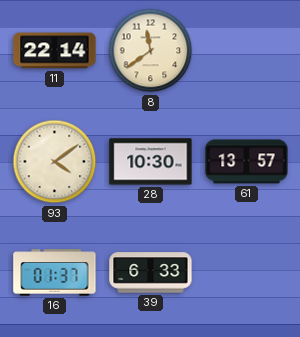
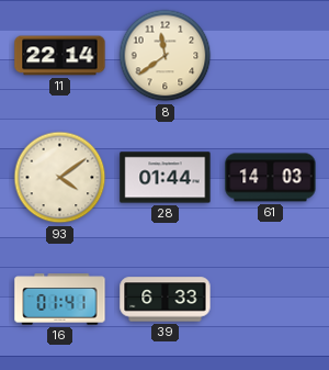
28: 10:30 -> 01:44
61: 13:57 -> 14:03
16: 01:37 -> 01:41
